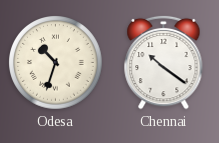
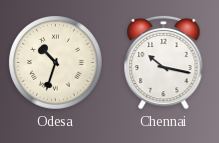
Chennai: 10:21 -> 10:17
